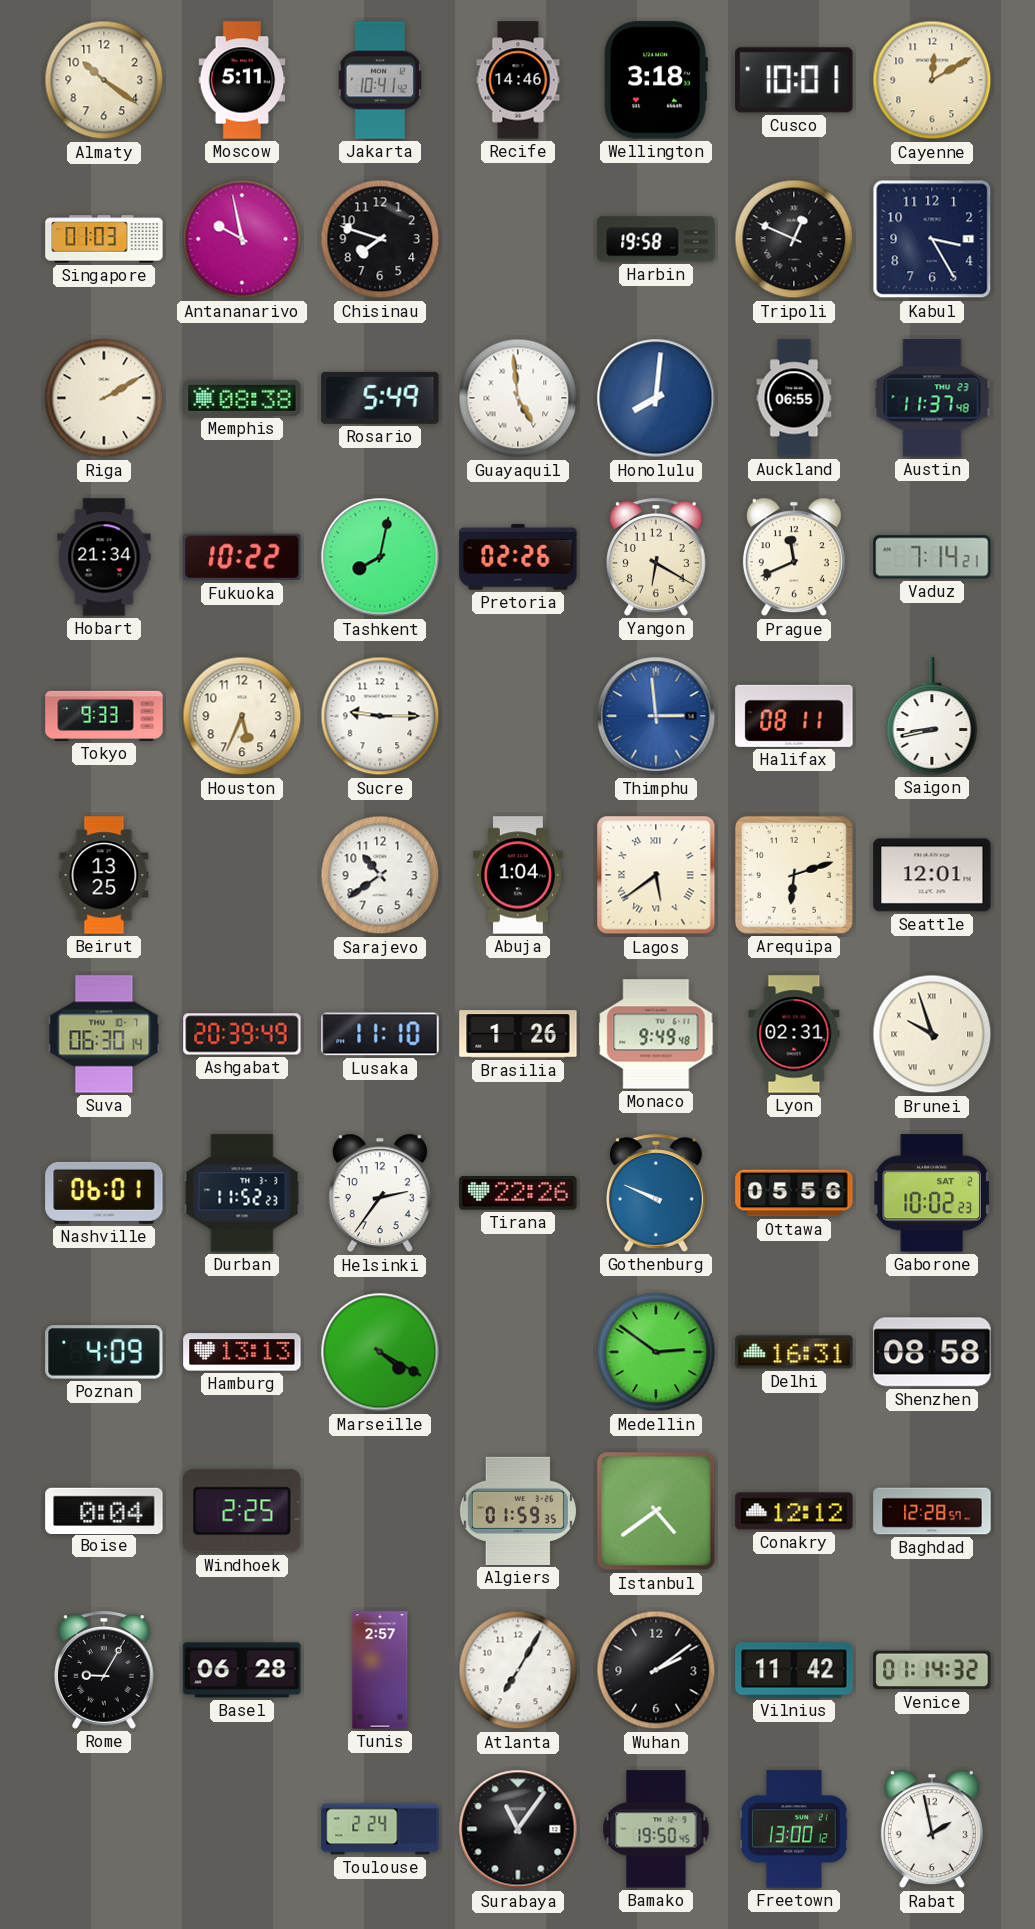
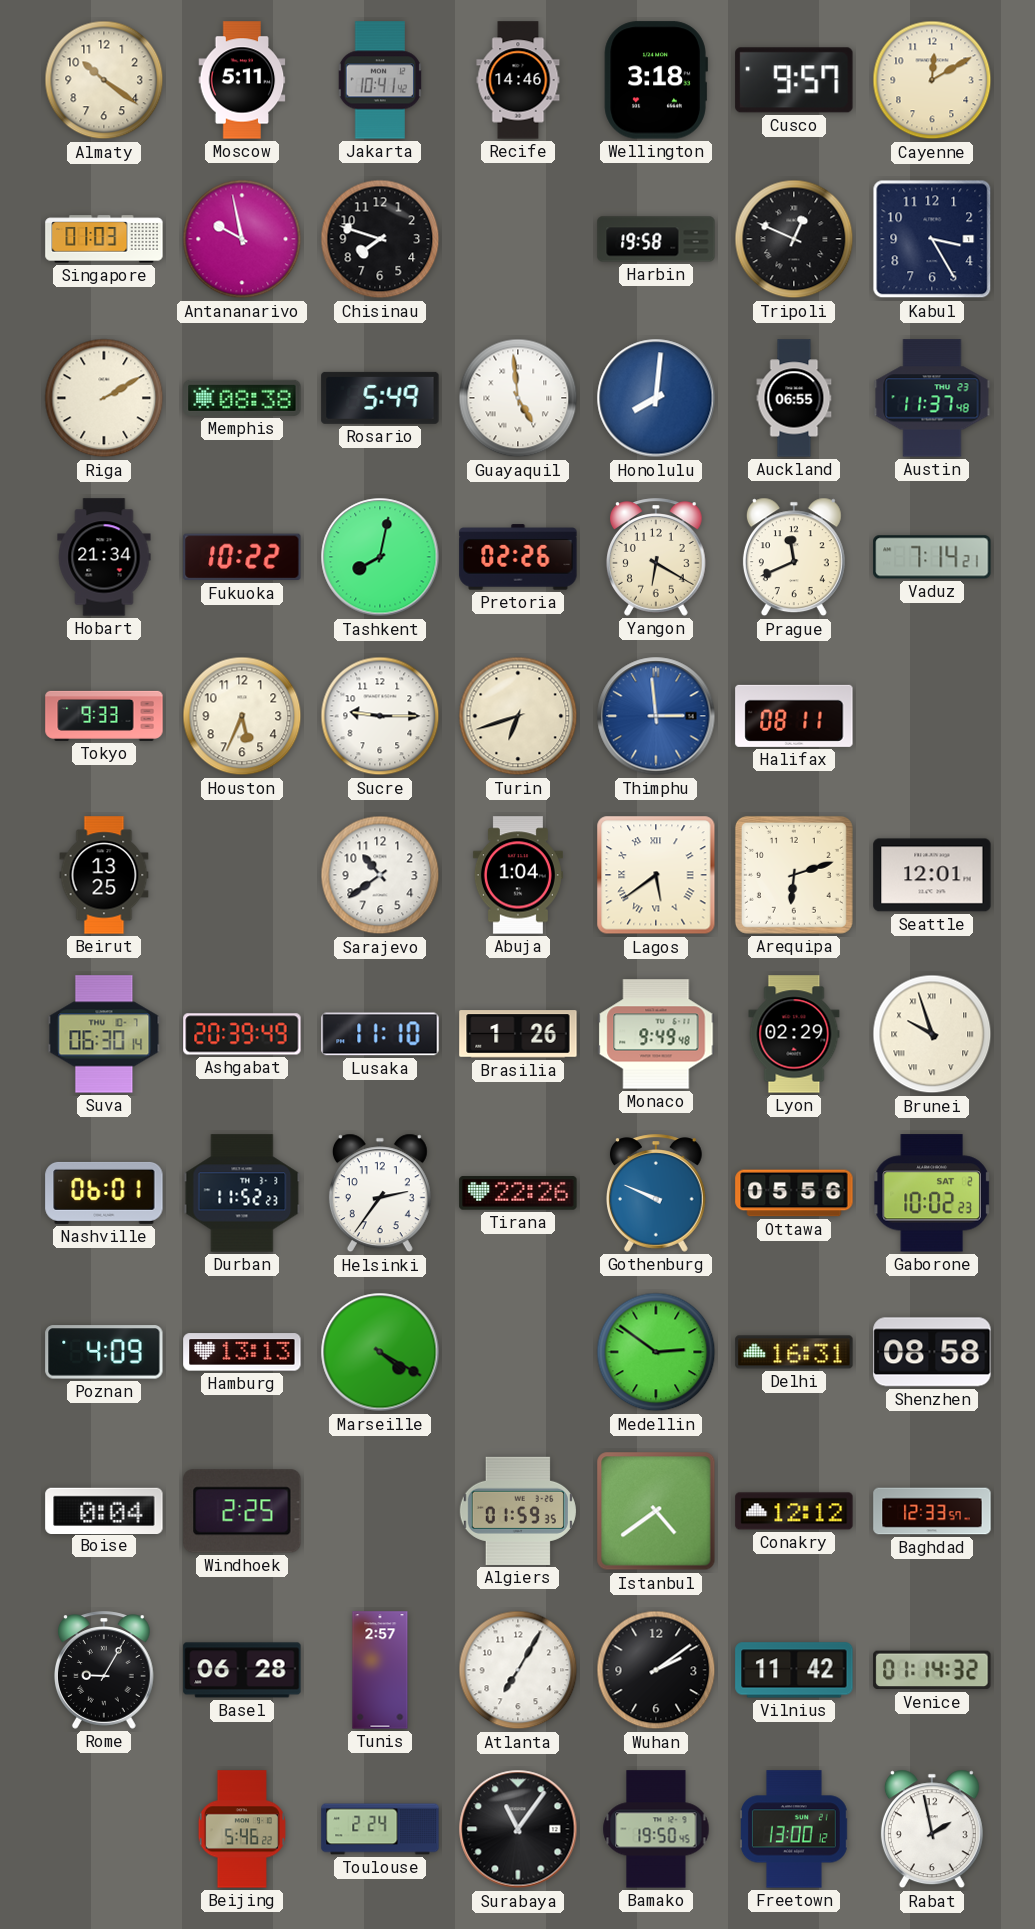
Cusco: 10:01 -> 9:57
Turin: none -> 6:42
Saigon: 8:43 -> none
Lyon: 02:31 -> 02:29
Baghdad: 12:28 -> 12:33
Beijing: none -> 5:46
